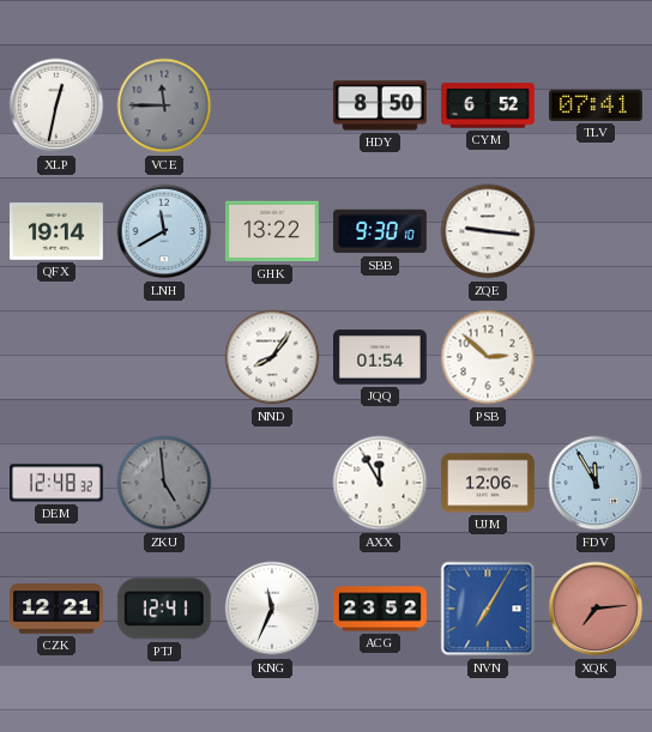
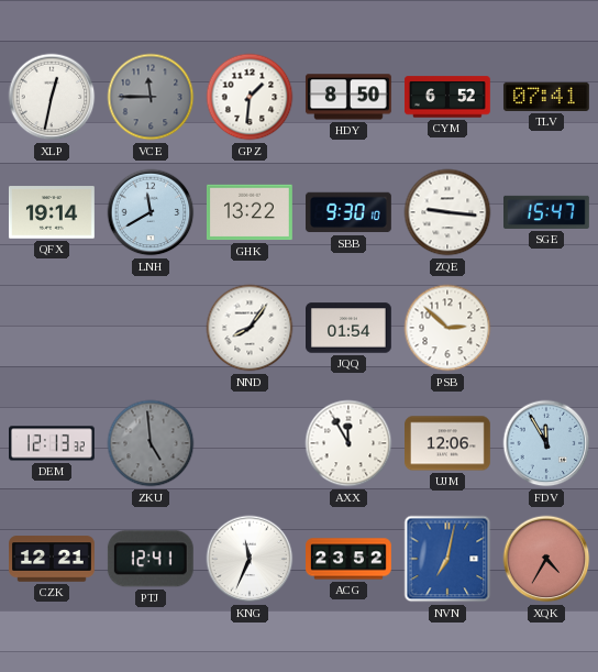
GPZ: none -> 1:31
SGE: none -> 15:47
DEM: 12:48 -> 12:13
NVN: 7:05 -> 7:02
XQK: 7:14 -> 4:35
